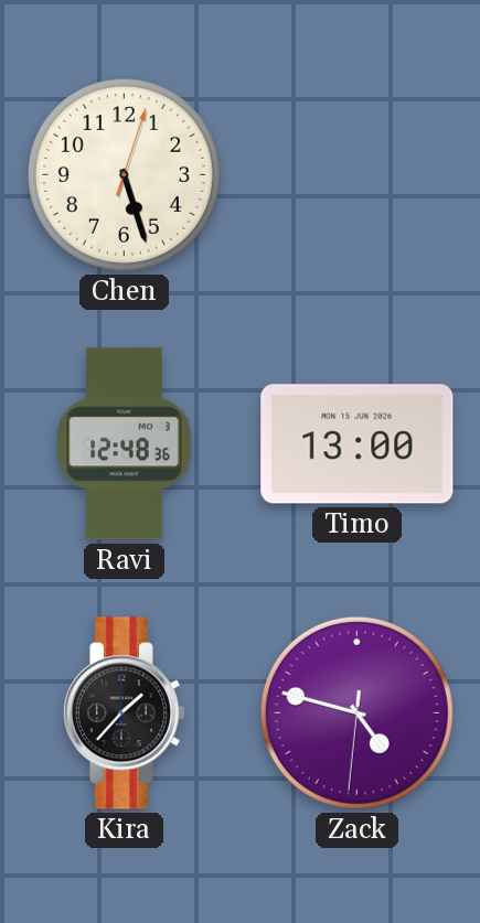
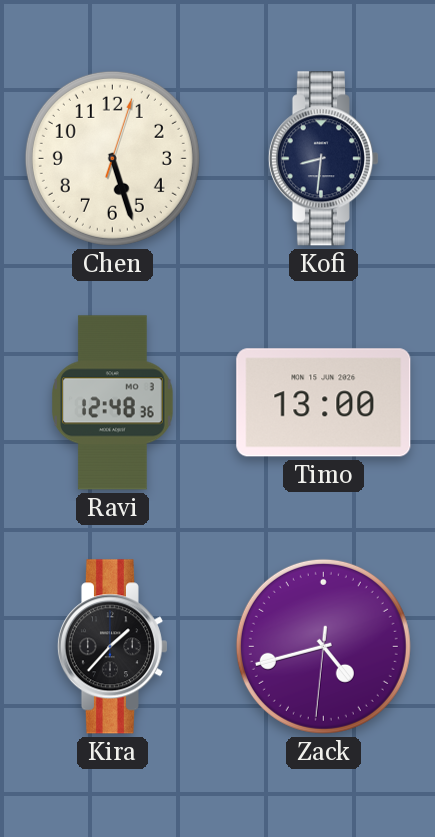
Kofi: none -> 8:31
Zack: 4:47 -> 4:42
